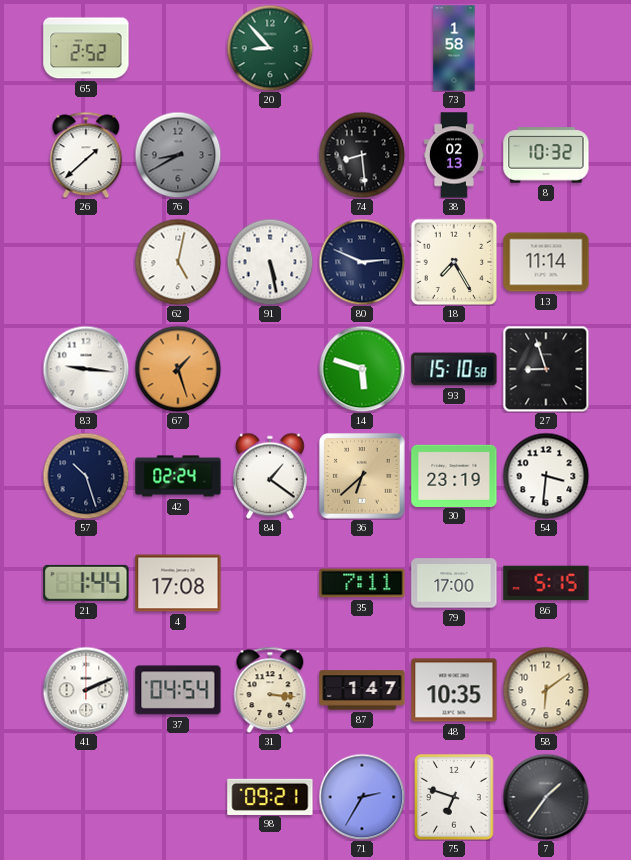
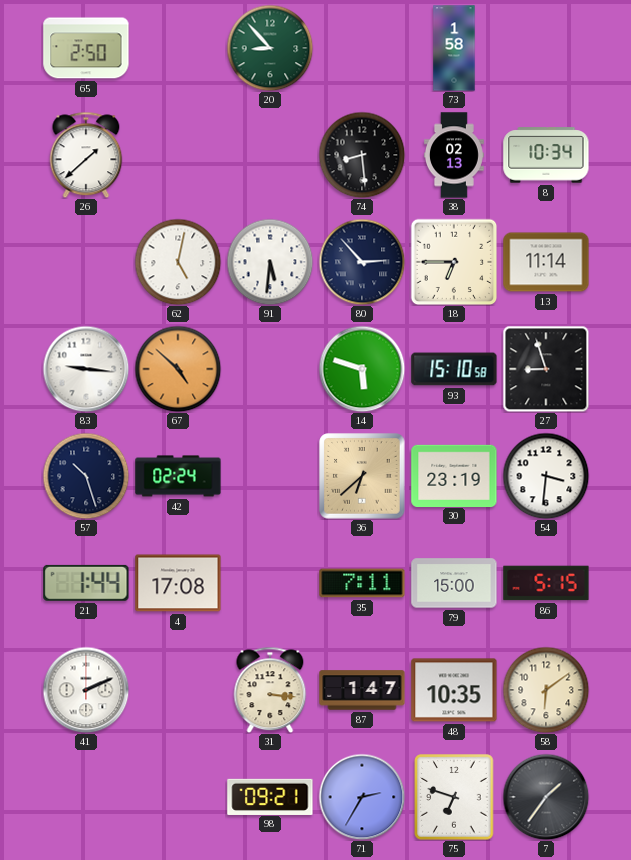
65: 2:52 -> 2:50
76: 8:40 -> none
8: 10:32 -> 10:34
91: 5:28 -> 5:31
80: 2:49 -> 2:53
18: 7:25 -> 6:45
67: 1:27 -> 4:52
84: 1:21 -> none
79: 17:00 -> 15:00
37: 04:54 -> none
